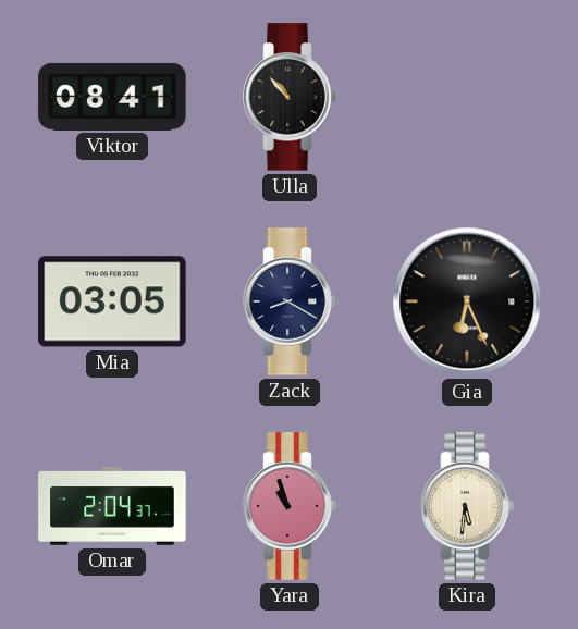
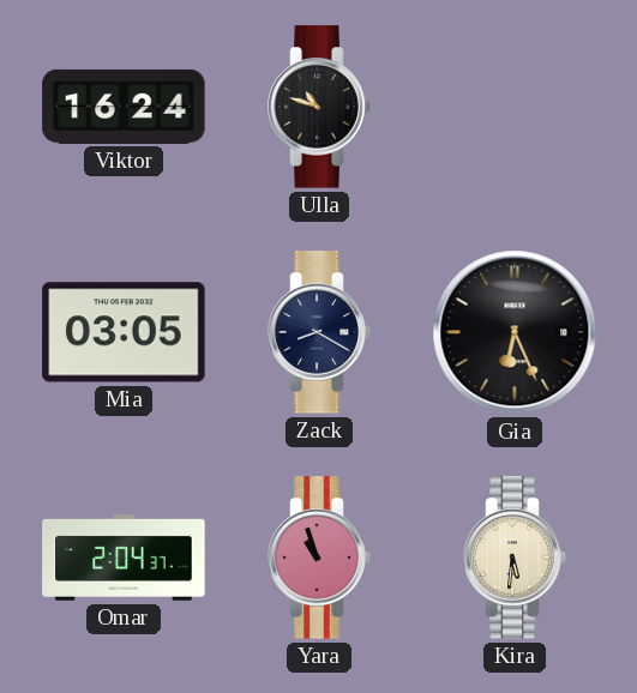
Viktor: 08:41 -> 16:24
Ulla: 10:53 -> 10:48
